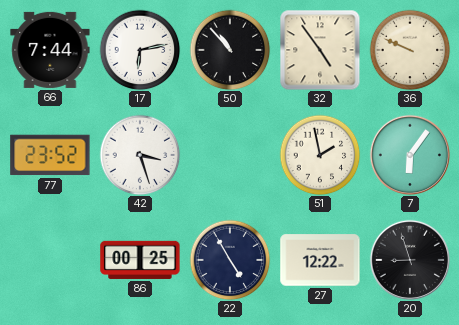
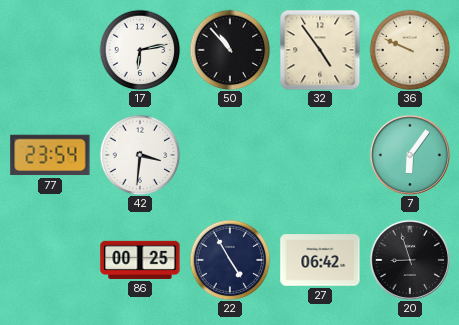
66: 7:44 -> none
77: 23:52 -> 23:54
42: 3:27 -> 3:31
51: 1:58 -> none
27: 12:22 -> 06:42
